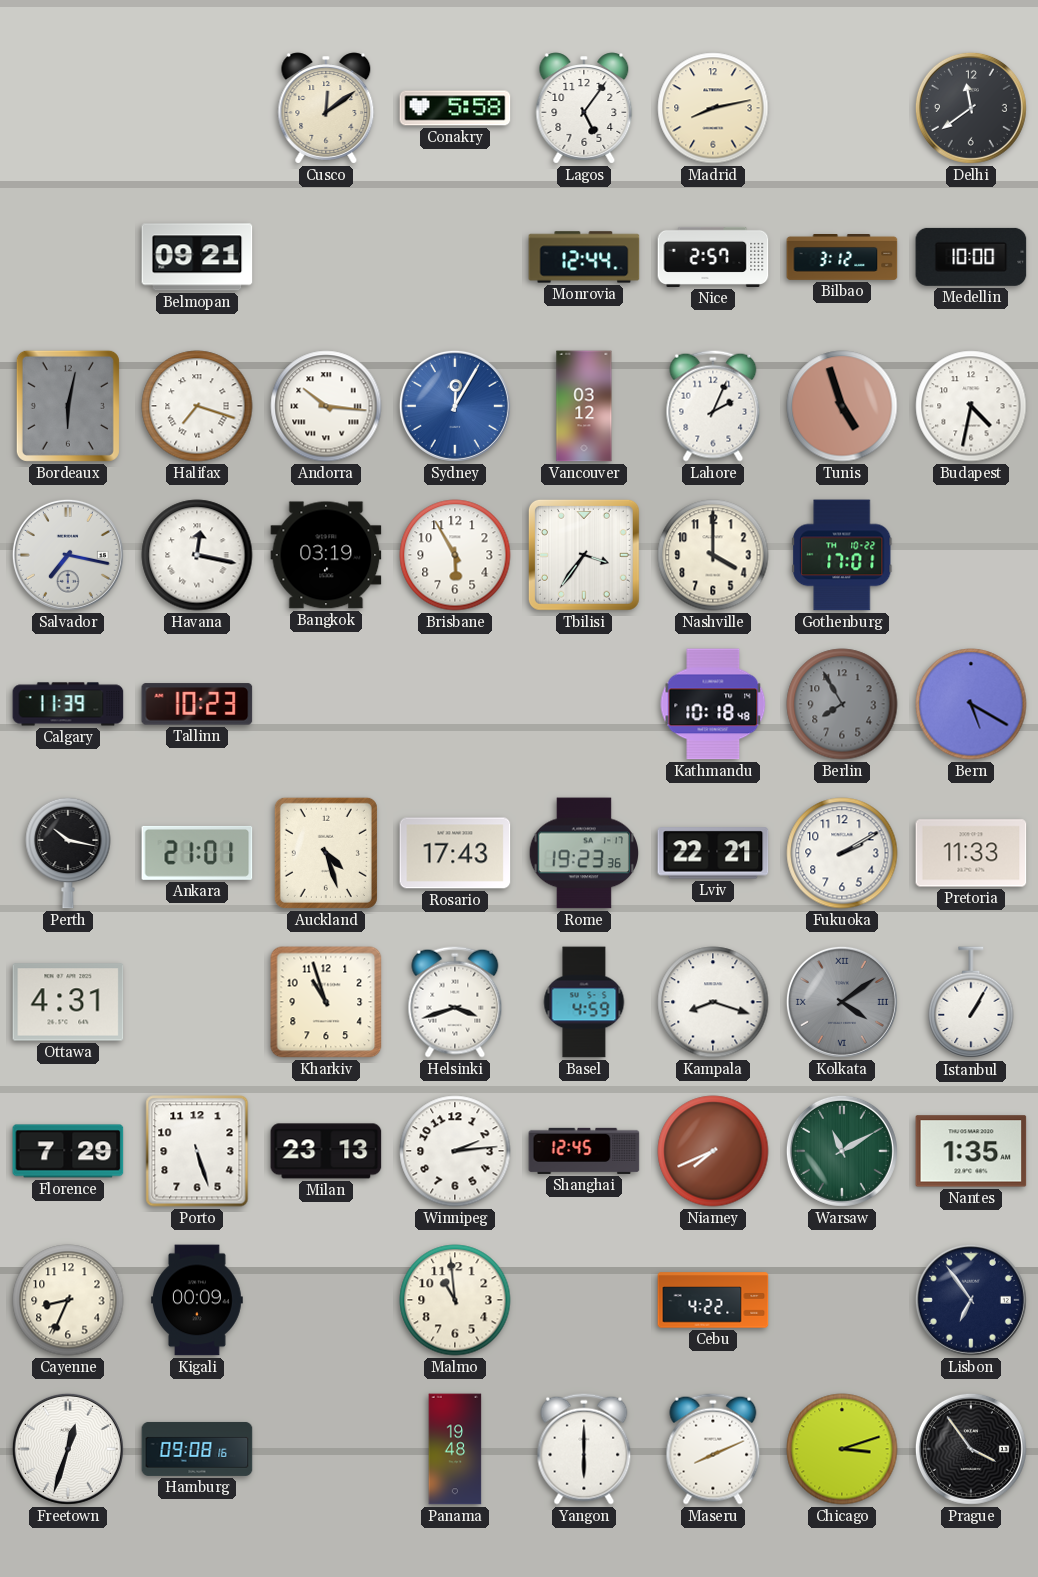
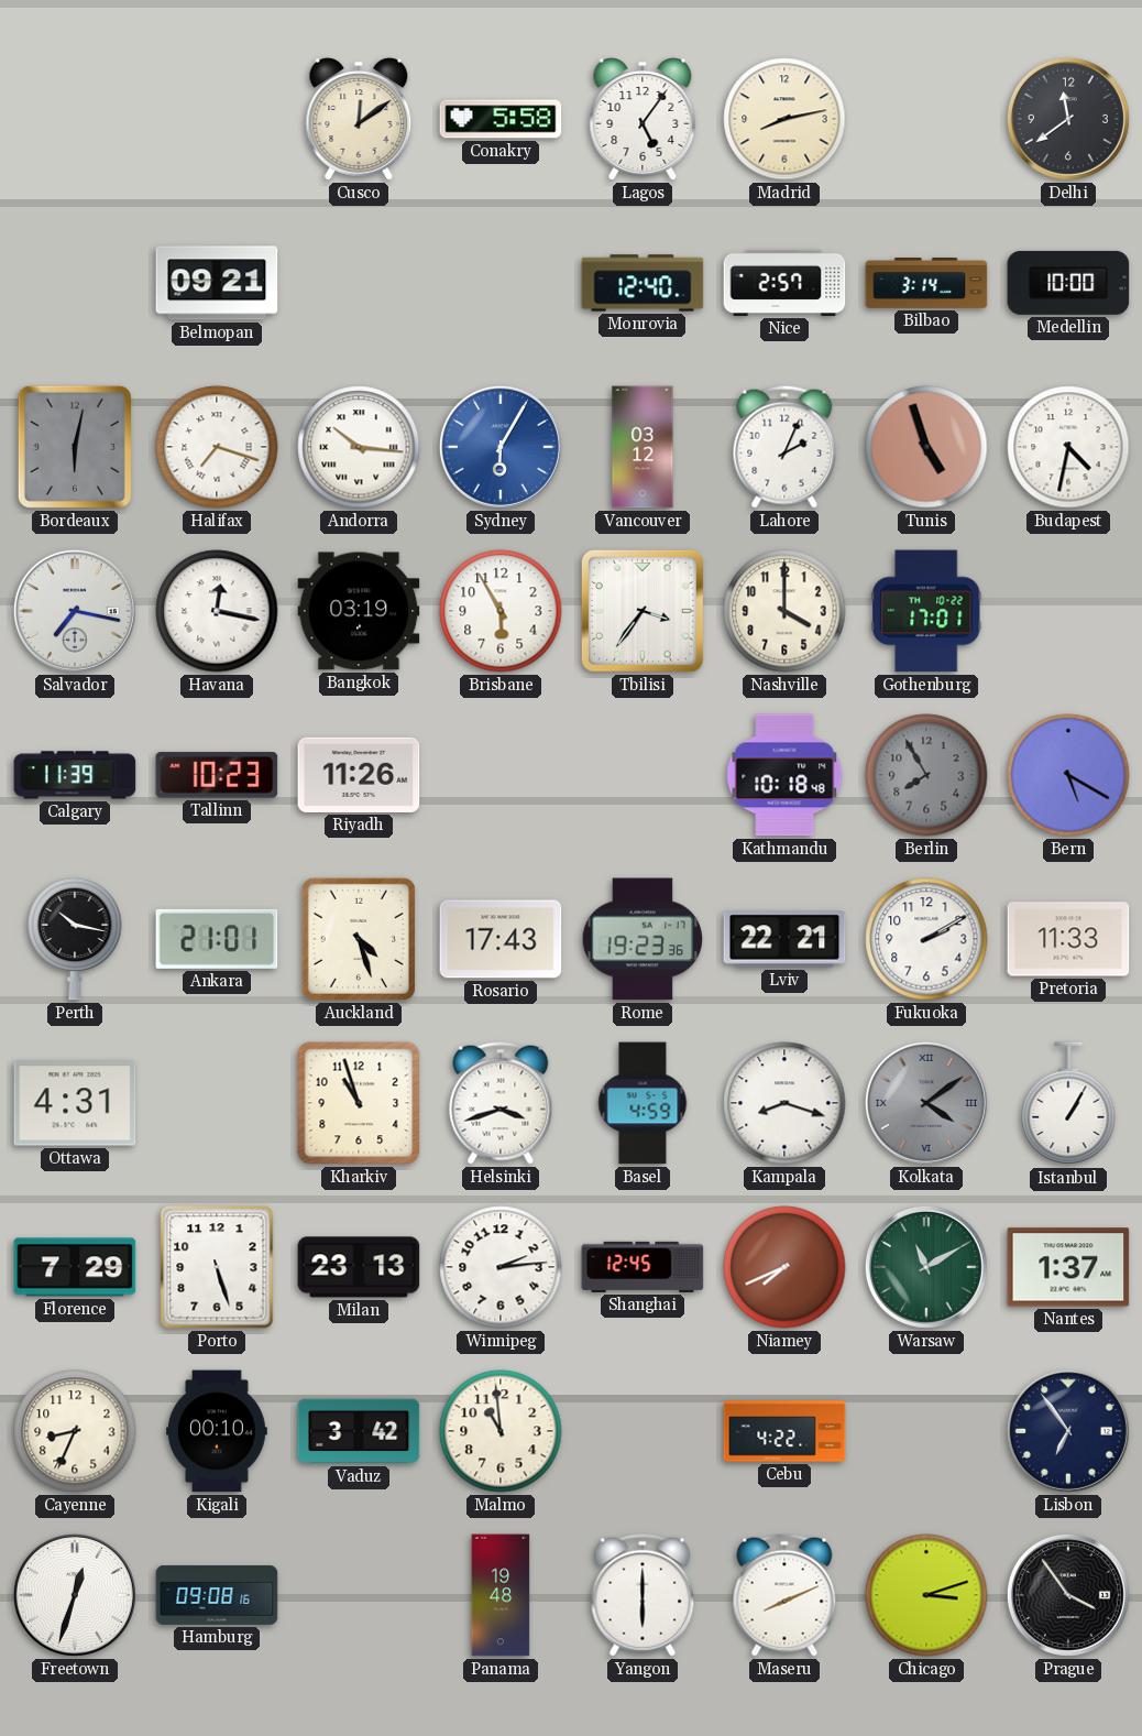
Monrovia: 12:44 -> 12:40
Bilbao: 3:12 -> 3:14
Sydney: 12:05 -> 6:05
Riyadh: none -> 11:26
Nantes: 1:35 -> 1:37
Kigali: 00:09 -> 00:10
Vaduz: none -> 3:42
